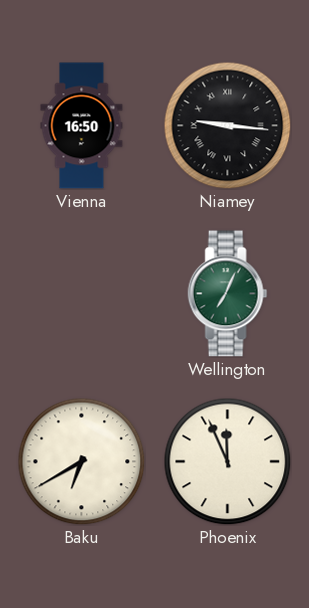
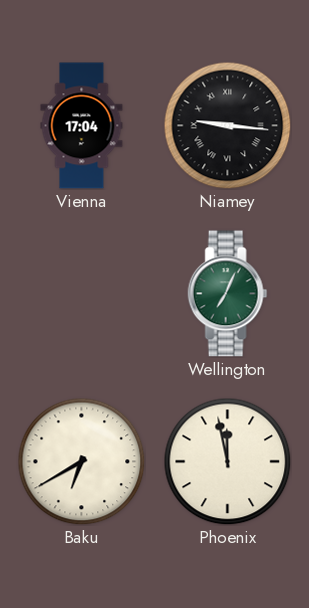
Vienna: 16:50 -> 17:04
Phoenix: 11:56 -> 11:58
